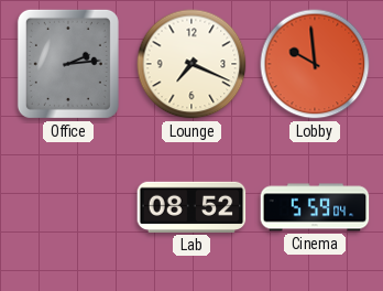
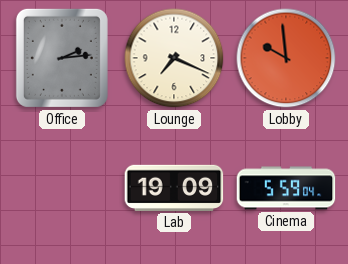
Lab: 08:52 -> 19:09
